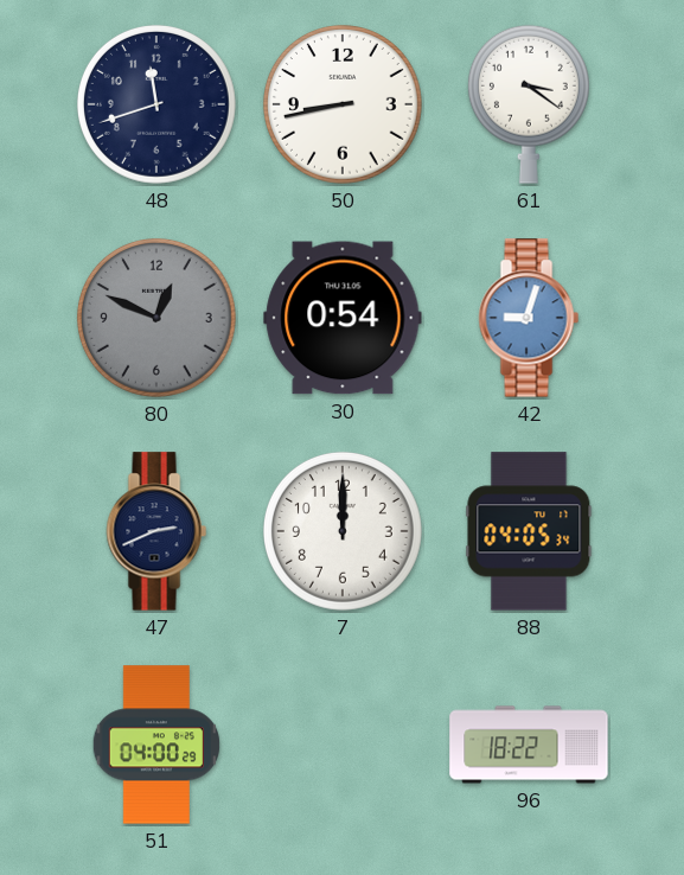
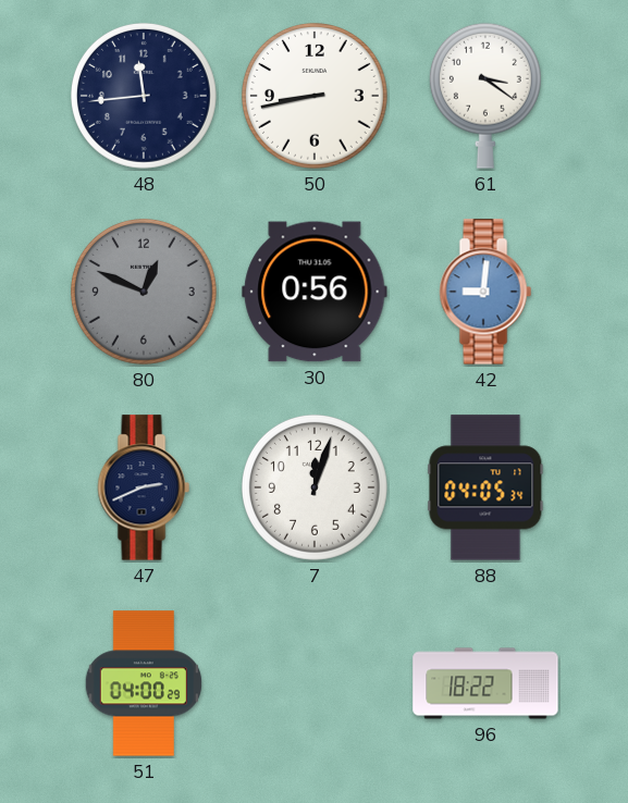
48: 11:42 -> 11:44
30: 0:54 -> 0:56
42: 9:03 -> 9:01
7: 12:00 -> 12:03
